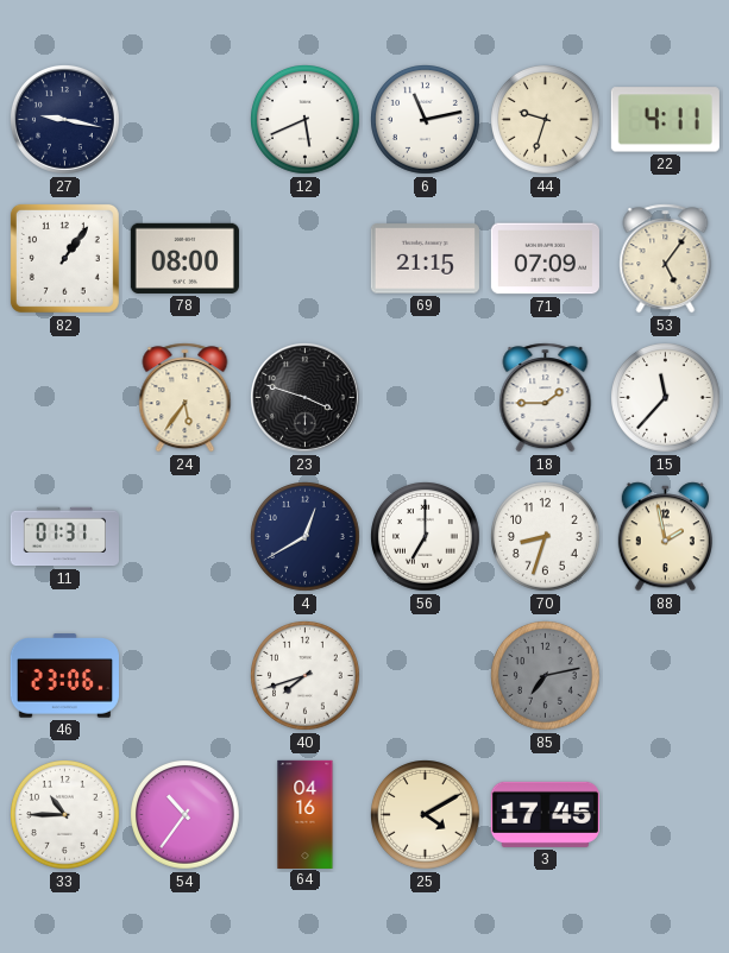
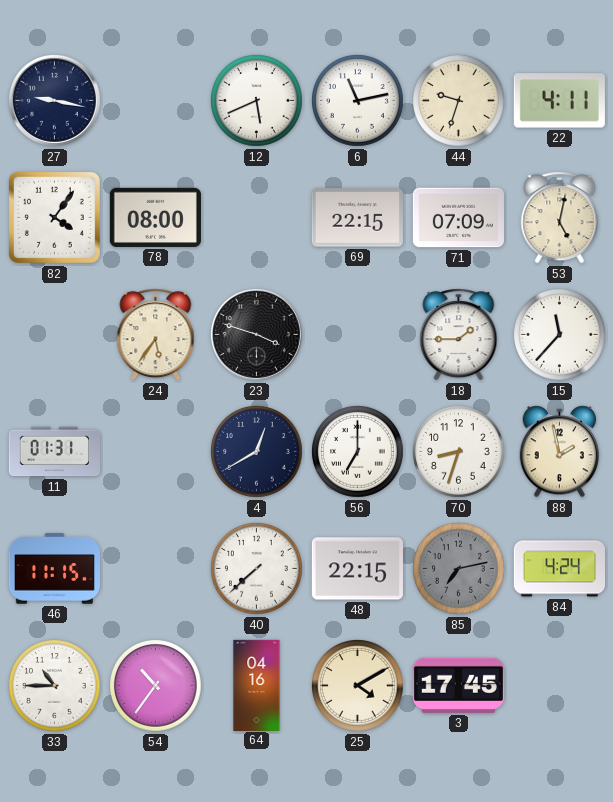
82: 1:06 -> 4:06
69: 21:15 -> 22:15
53: 5:06 -> 5:02
46: 23:06 -> 11:15
40: 7:42 -> 7:38
48: none -> 22:15
84: none -> 4:24
